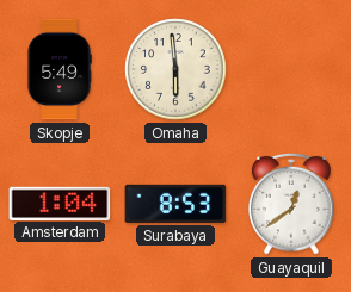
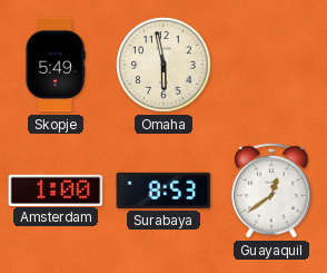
Omaha: 5:59 -> 5:58
Amsterdam: 1:04 -> 1:00
